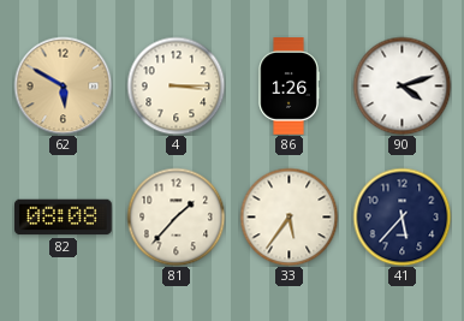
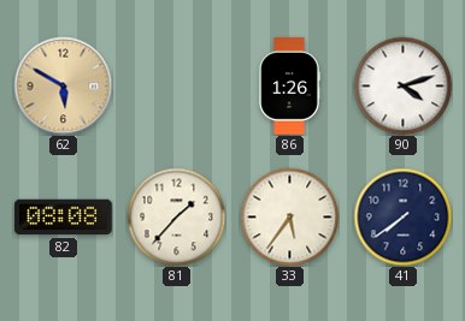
4: 3:15 -> none
41: 5:37 -> 7:39
